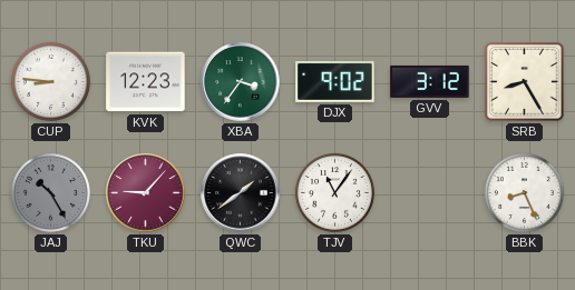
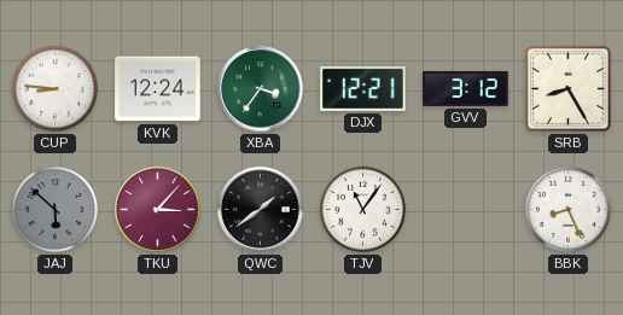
KVK: 12:23 -> 12:24
DJX: 9:02 -> 12:21
JAJ: 10:25 -> 5:52
TKU: 9:07 -> 3:07
